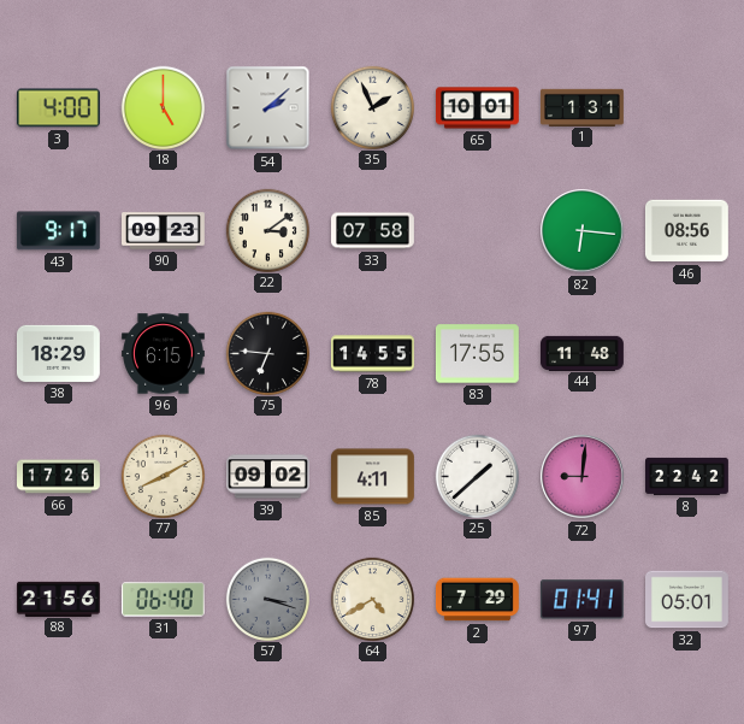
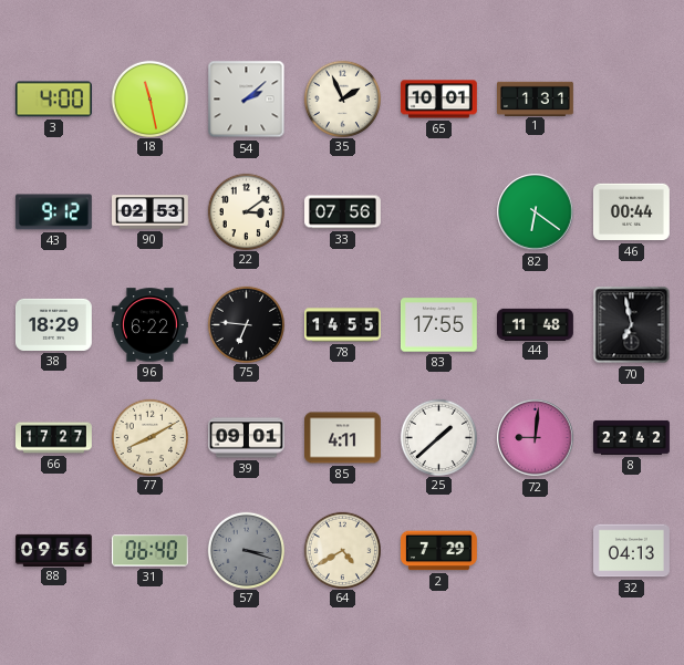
18: 5:00 -> 11:28
43: 9:17 -> 9:12
90: 09:23 -> 02:53
33: 07:58 -> 07:56
82: 6:16 -> 6:21
46: 08:56 -> 00:44
96: 6:15 -> 6:22
70: none -> 6:58
66: 17:26 -> 17:27
39: 09:02 -> 09:01
88: 21:56 -> 09:56
97: 01:41 -> none
32: 05:01 -> 04:13
